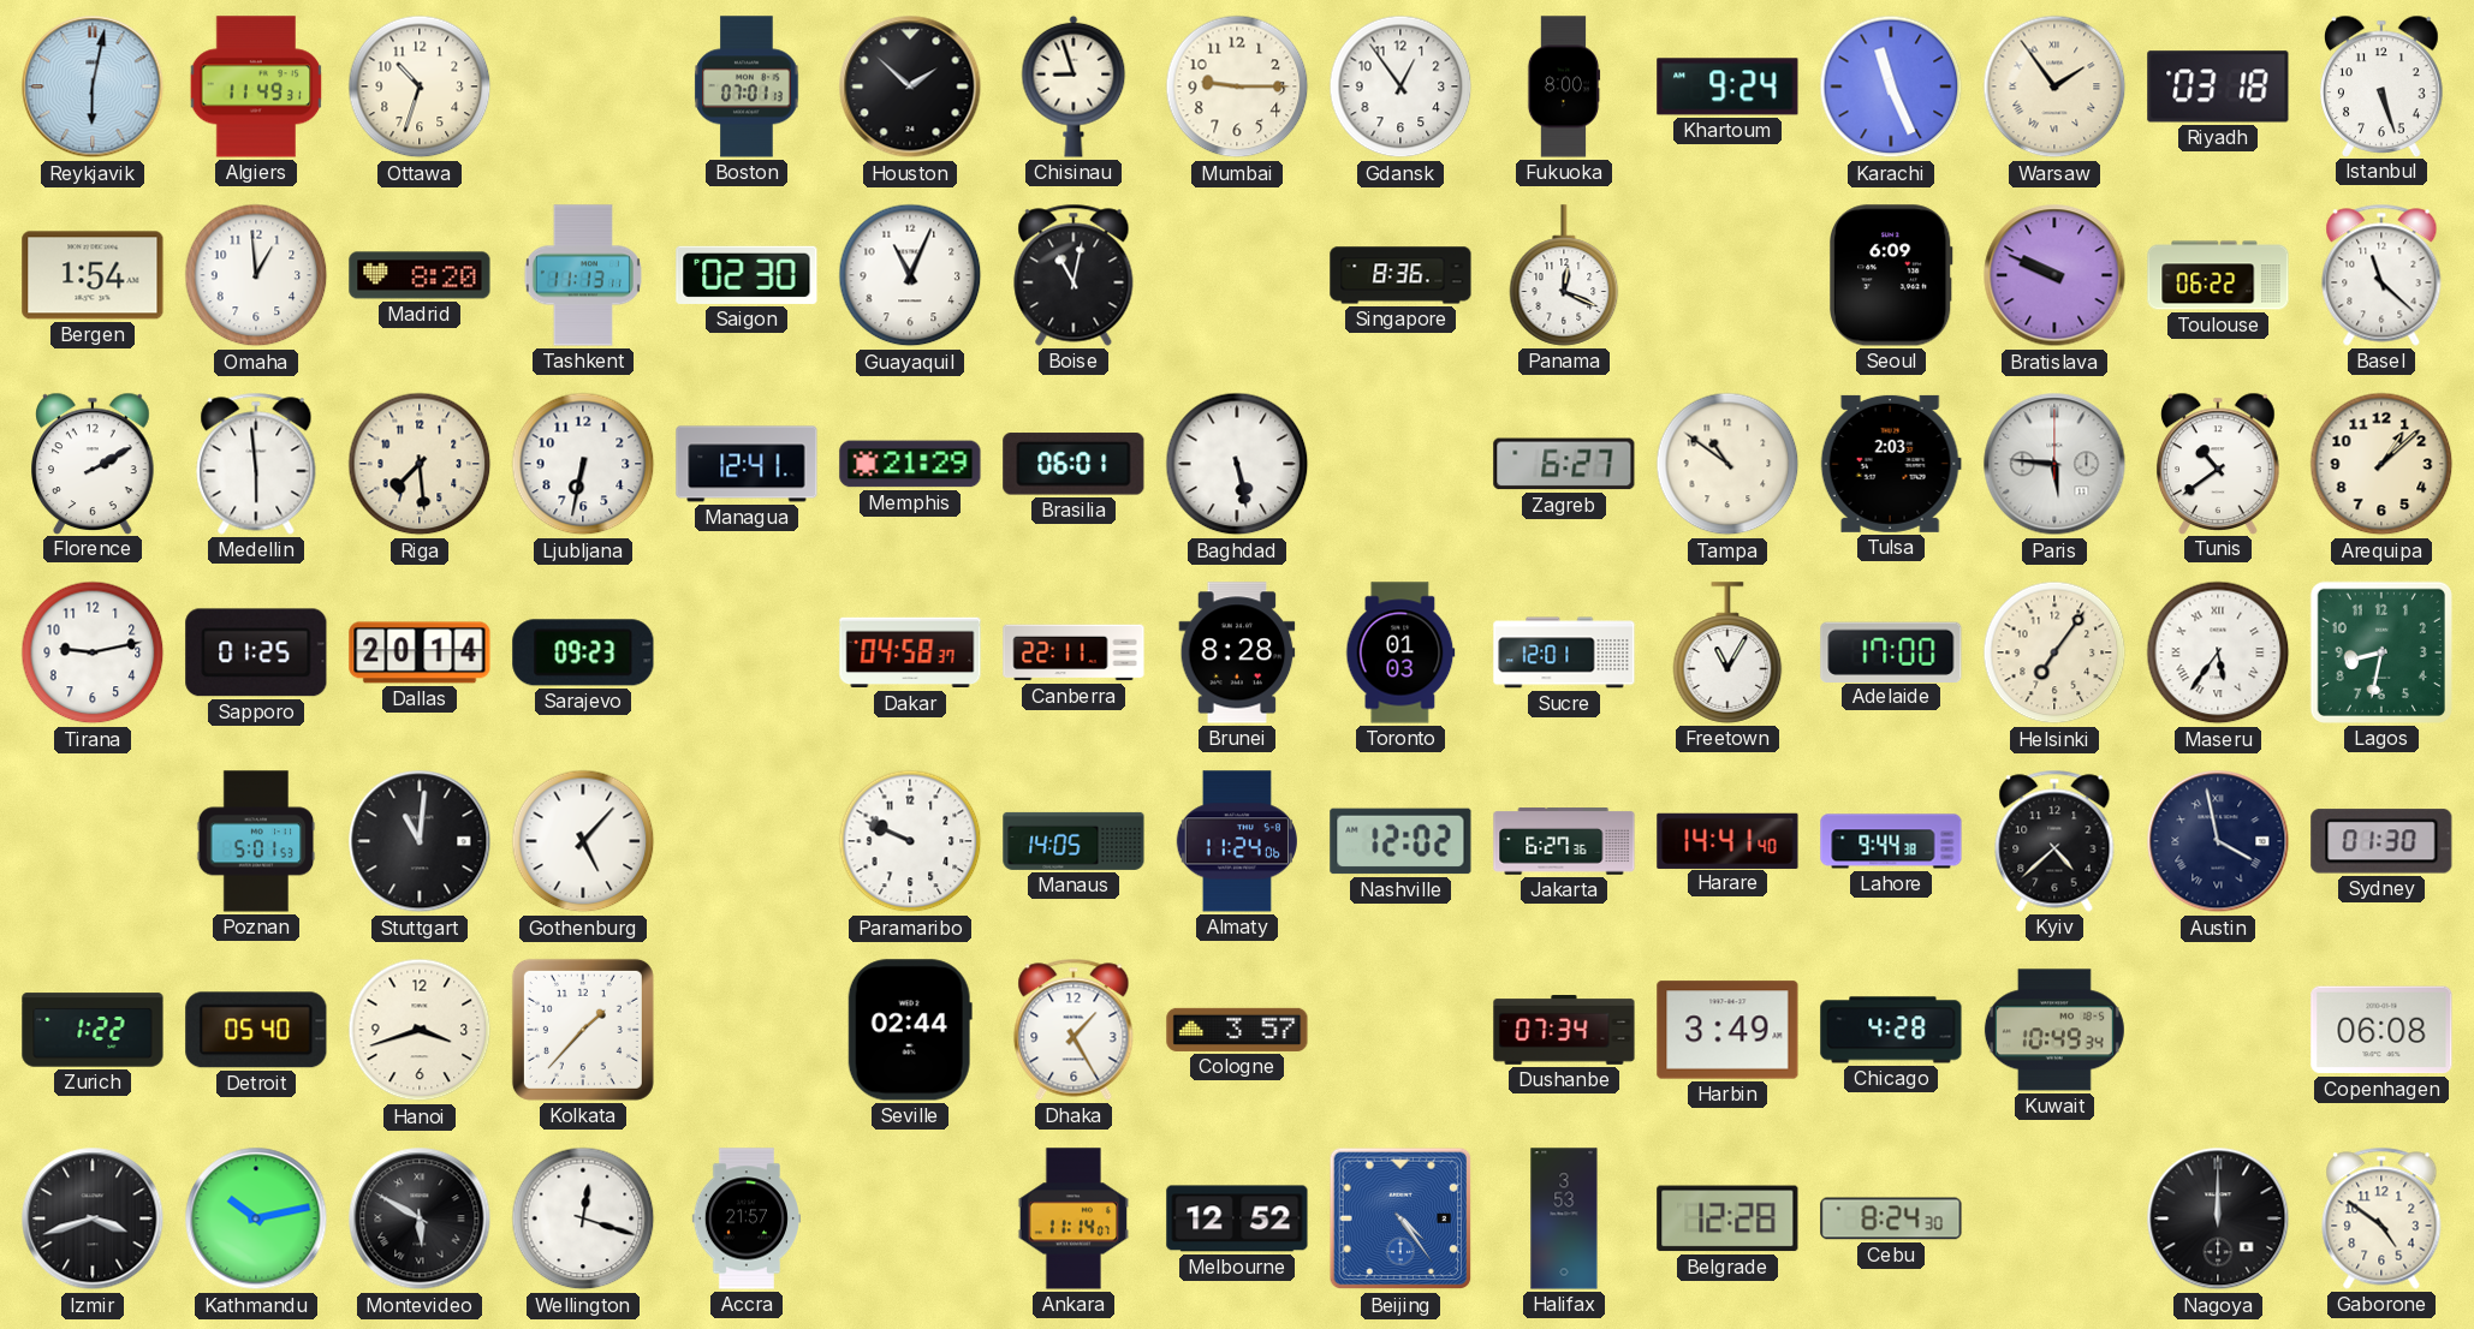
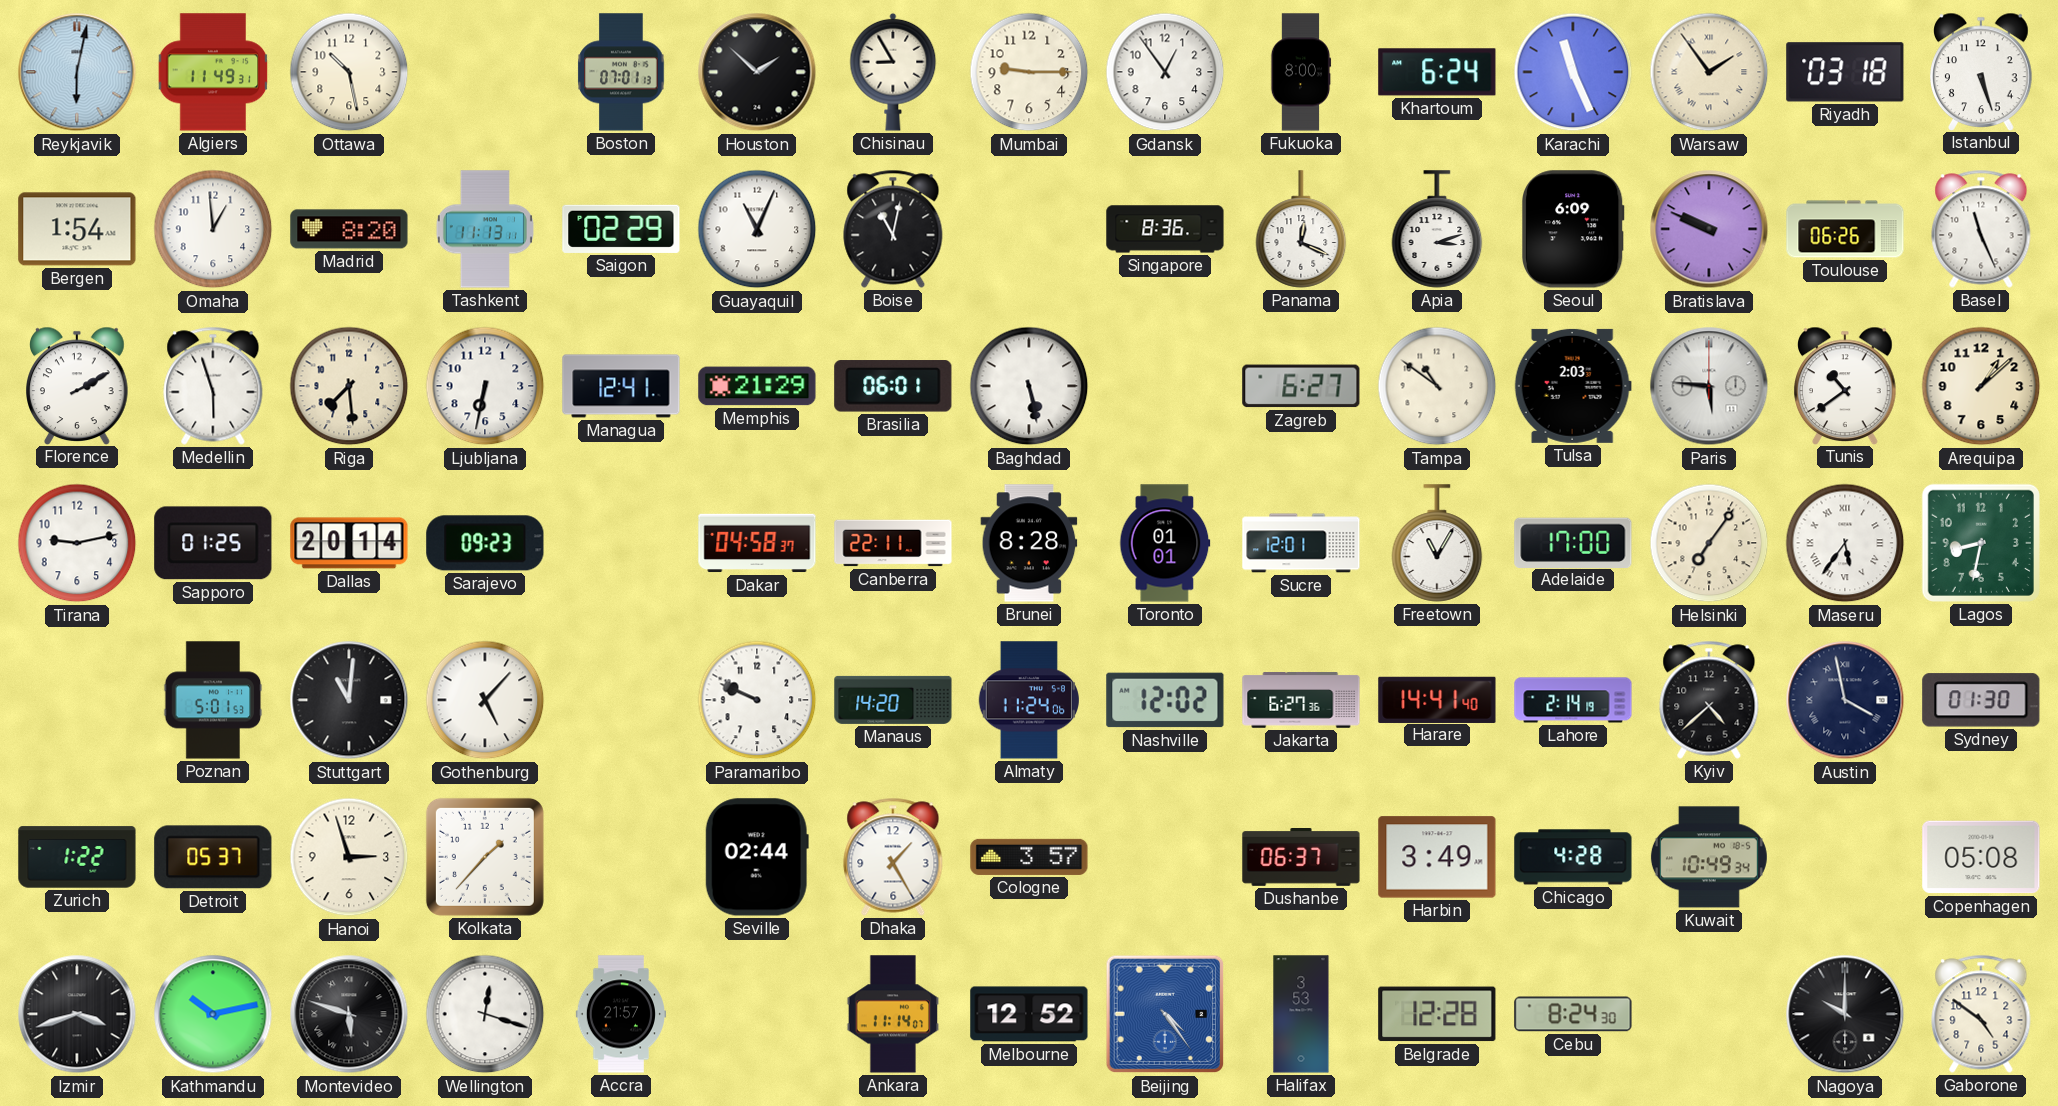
Ottawa: 10:33 -> 10:28
Chisinau: 8:57 -> 8:55
Khartoum: 9:24 -> 6:24
Saigon: 02:30 -> 02:29
Apia: none -> 3:12
Toulouse: 06:22 -> 06:26
Basel: 11:22 -> 11:26
Medellin: 5:59 -> 5:57
Toronto: 01:03 -> 01:01
Manaus: 14:05 -> 14:20
Lahore: 9:44 -> 2:14
Detroit: 05:40 -> 05:37
Hanoi: 3:42 -> 2:57
Dushanbe: 07:34 -> 06:37
Copenhagen: 06:08 -> 05:08
Montevideo: 5:50 -> 5:48
Nagoya: 12:00 -> 10:00
